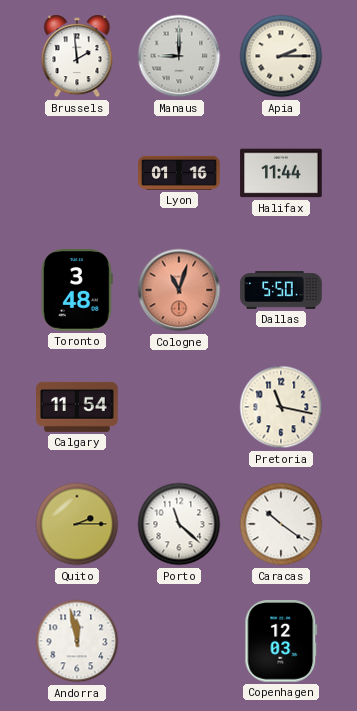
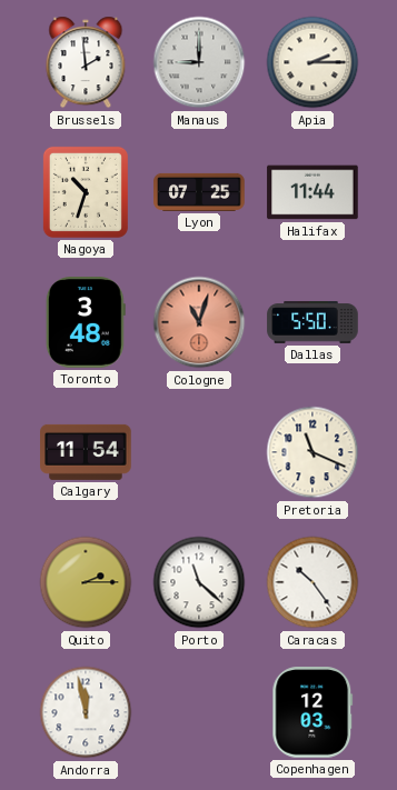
Nagoya: none -> 10:33
Lyon: 01:16 -> 07:25
Pretoria: 11:17 -> 11:19
Caracas: 10:21 -> 10:24
